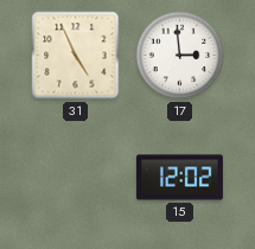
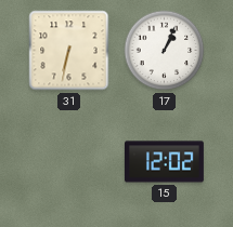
31: 4:56 -> 6:32
17: 2:59 -> 1:04
